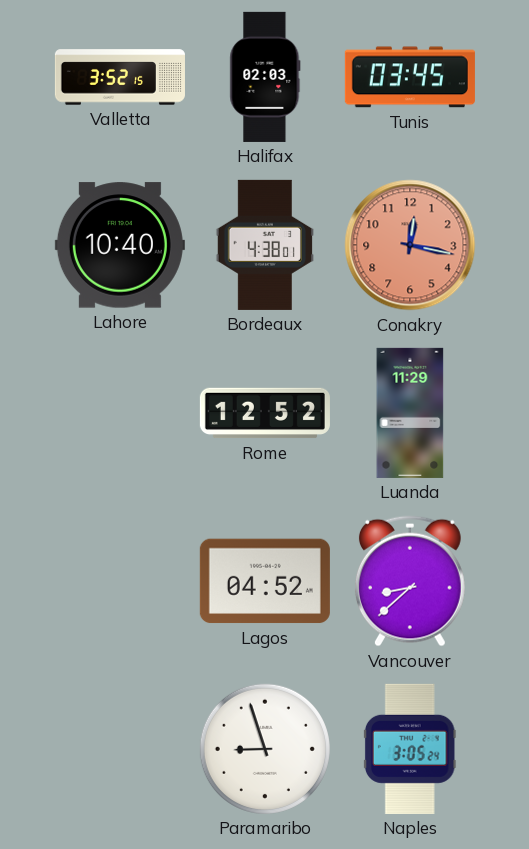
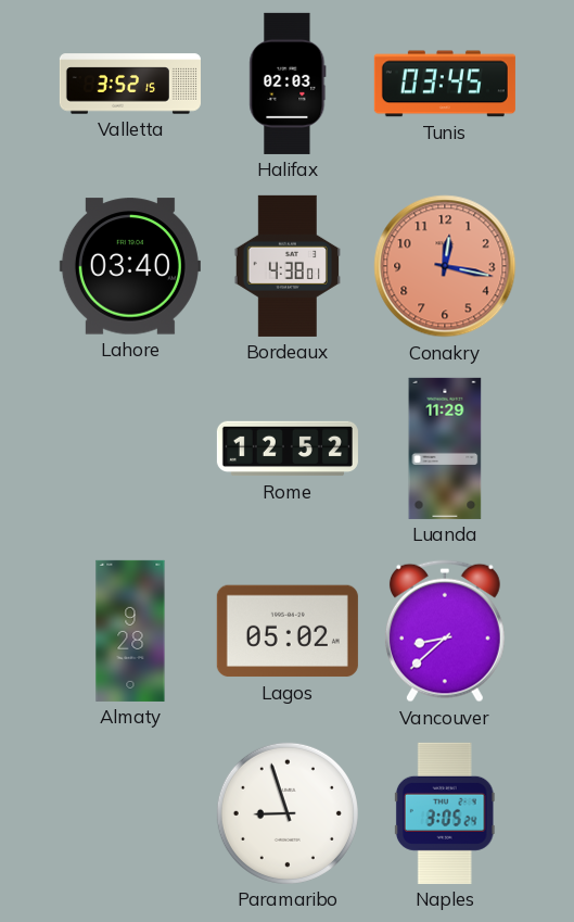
Lahore: 10:40 -> 03:40
Almaty: none -> 9:28
Lagos: 04:52 -> 05:02
